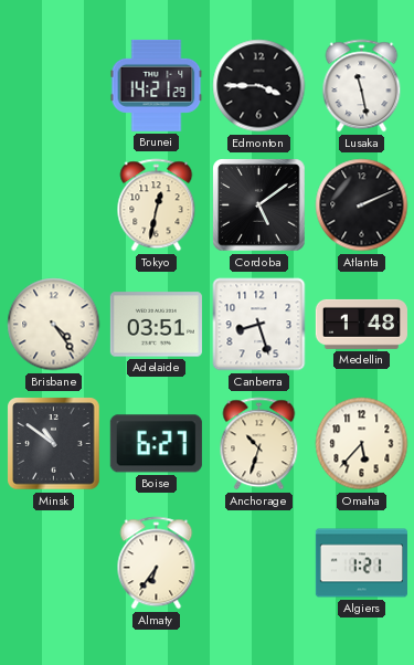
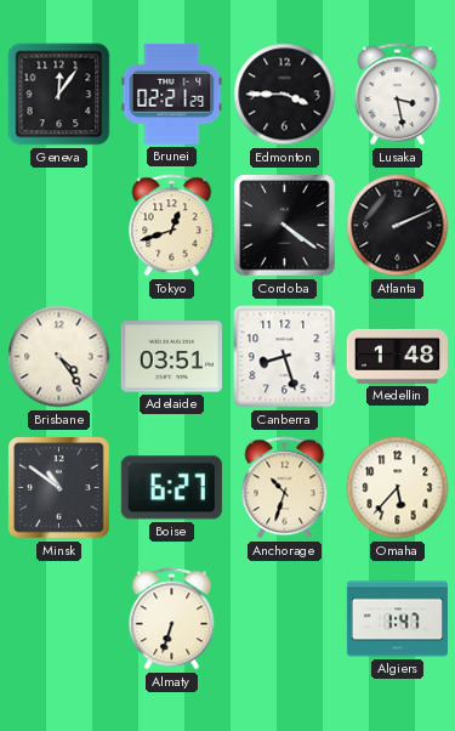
Geneva: none -> 12:06
Brunei: 14:21 -> 02:21
Lusaka: 11:28 -> 3:28
Tokyo: 12:32 -> 12:42
Cordoba: 5:09 -> 4:21
Almaty: 6:36 -> 6:33
Algiers: 1:21 -> 1:47
